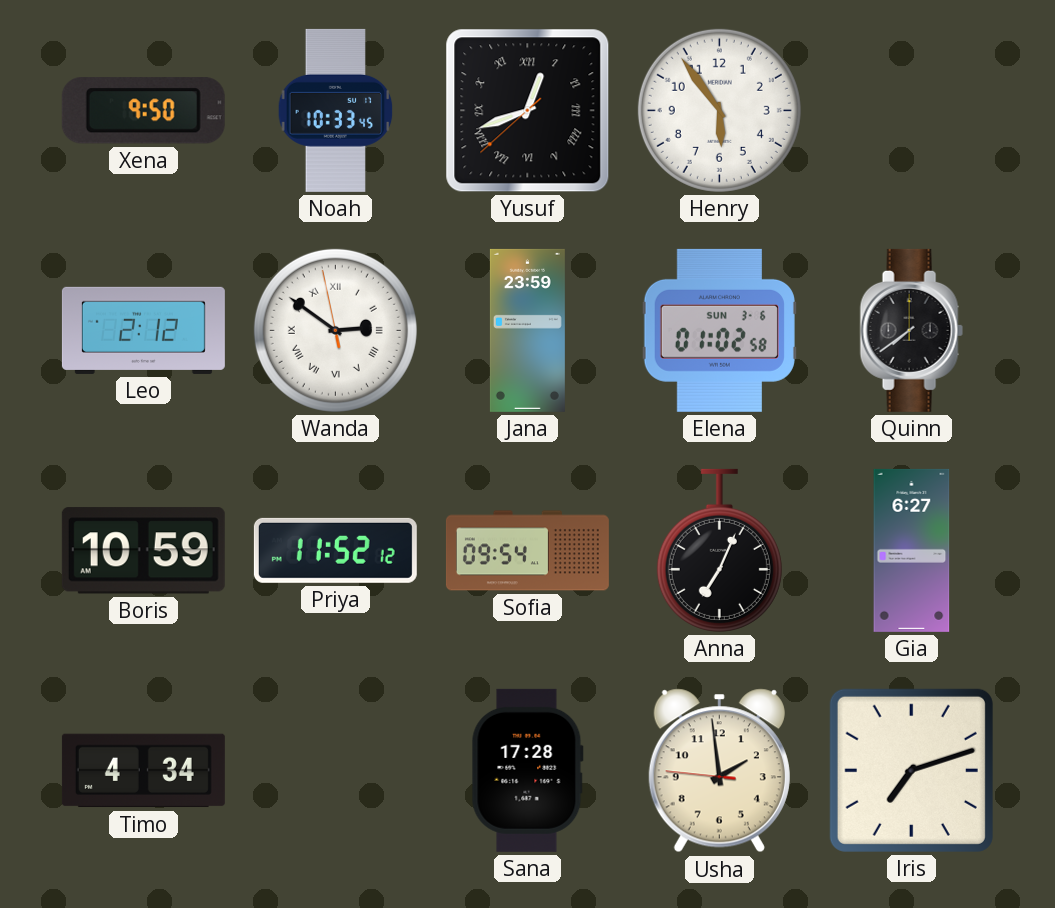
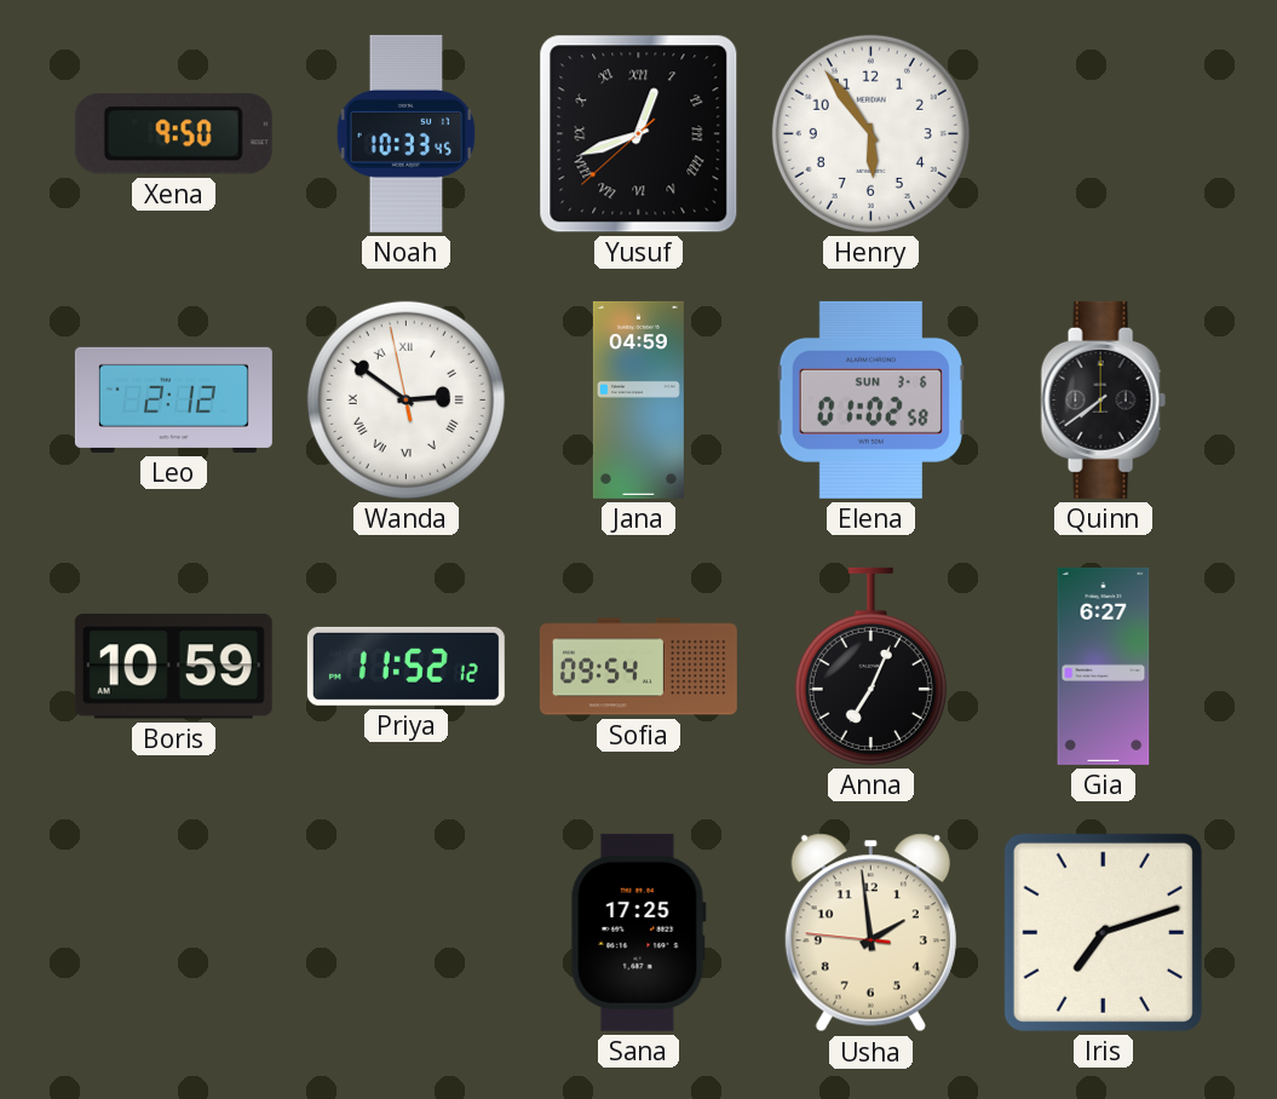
Jana: 23:59 -> 04:59
Timo: 4:34 -> none
Sana: 17:28 -> 17:25
